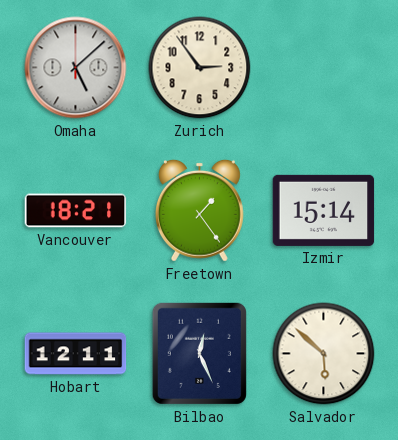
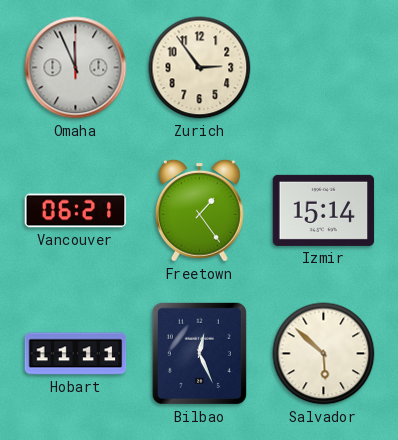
Omaha: 5:08 -> 11:56
Vancouver: 18:21 -> 06:21
Hobart: 12:11 -> 11:11
